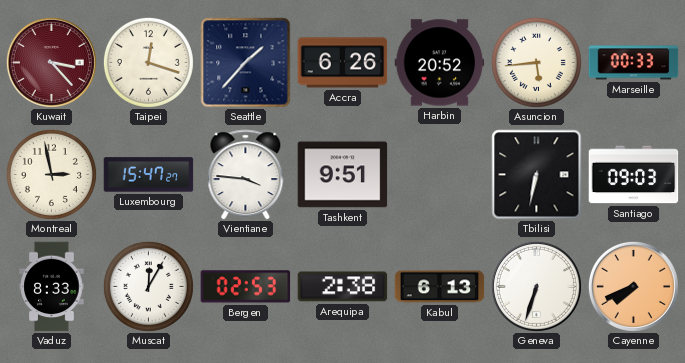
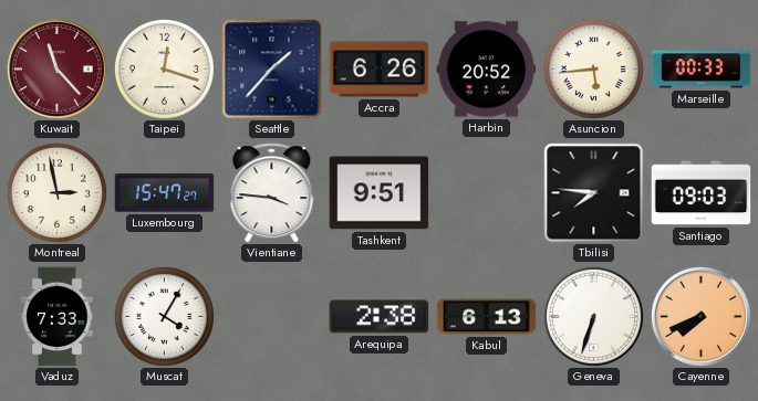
Kuwait: 3:23 -> 11:23
Tbilisi: 6:32 -> 7:46
Vaduz: 8:33 -> 7:33
Muscat: 12:05 -> 4:05
Bergen: 02:53 -> none
